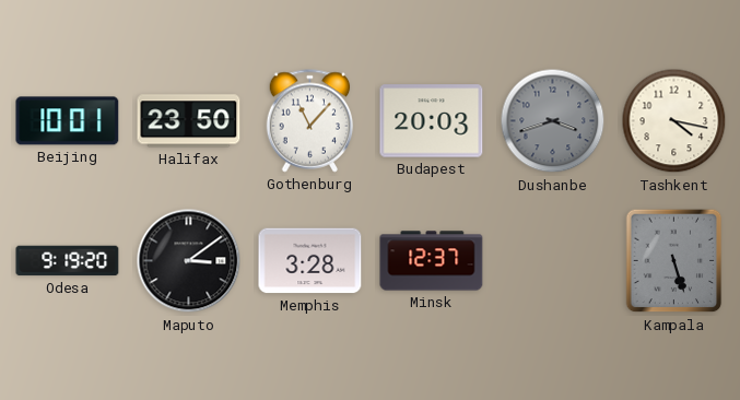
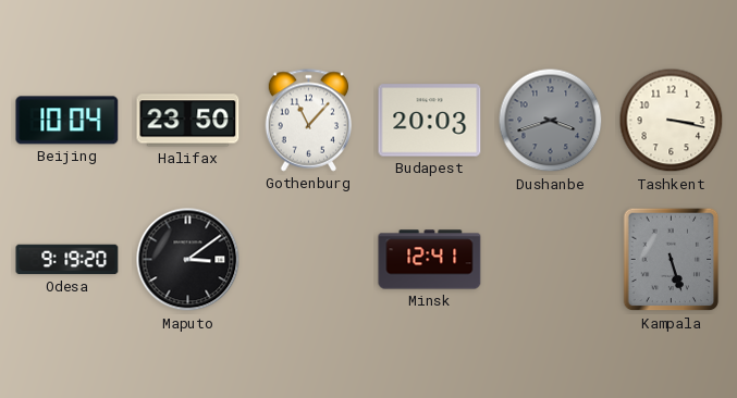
Beijing: 10:01 -> 10:04
Tashkent: 4:17 -> 3:17
Memphis: 3:28 -> none
Minsk: 12:37 -> 12:41
